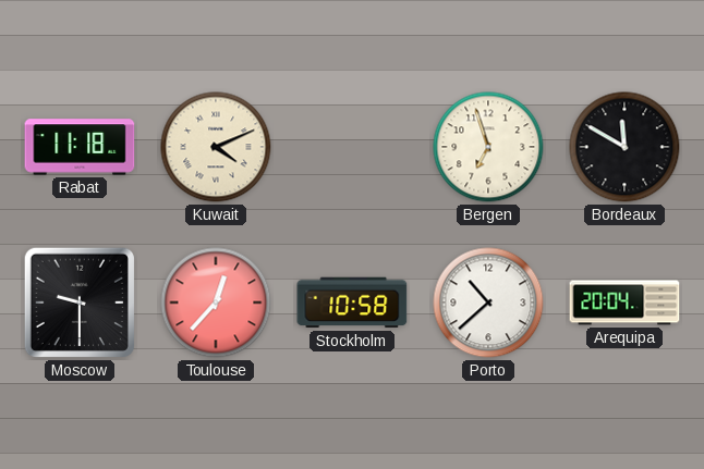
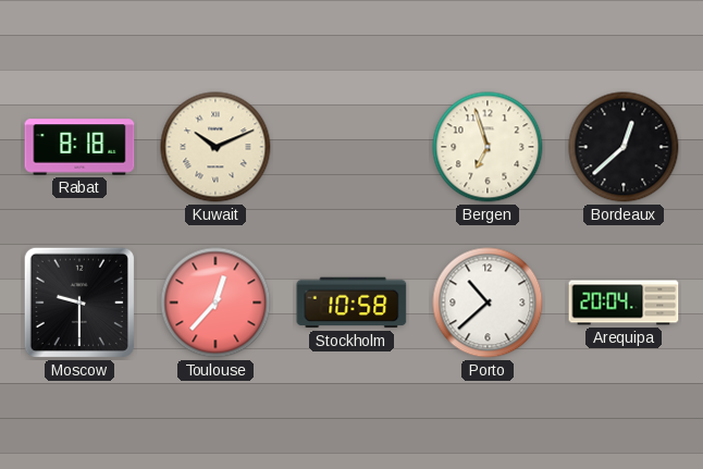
Rabat: 11:18 -> 8:18
Kuwait: 4:11 -> 10:11
Bordeaux: 11:50 -> 12:38
